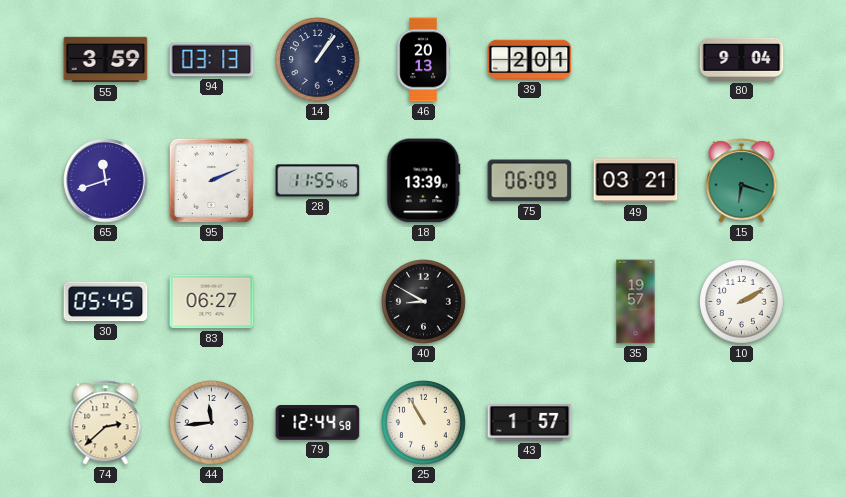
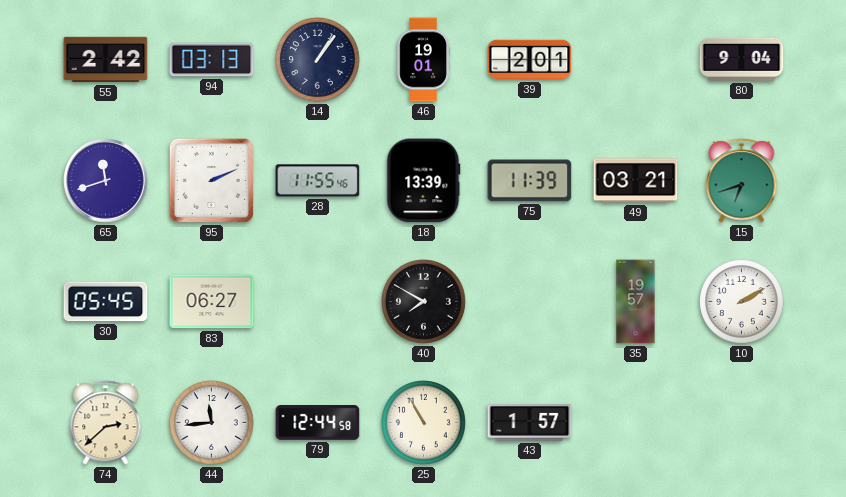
55: 3:59 -> 2:42
46: 20:13 -> 19:01
75: 06:09 -> 11:39
15: 6:18 -> 6:42
40: 8:50 -> 7:50
